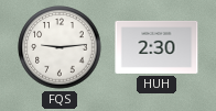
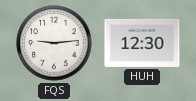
HUH: 2:30 -> 12:30
